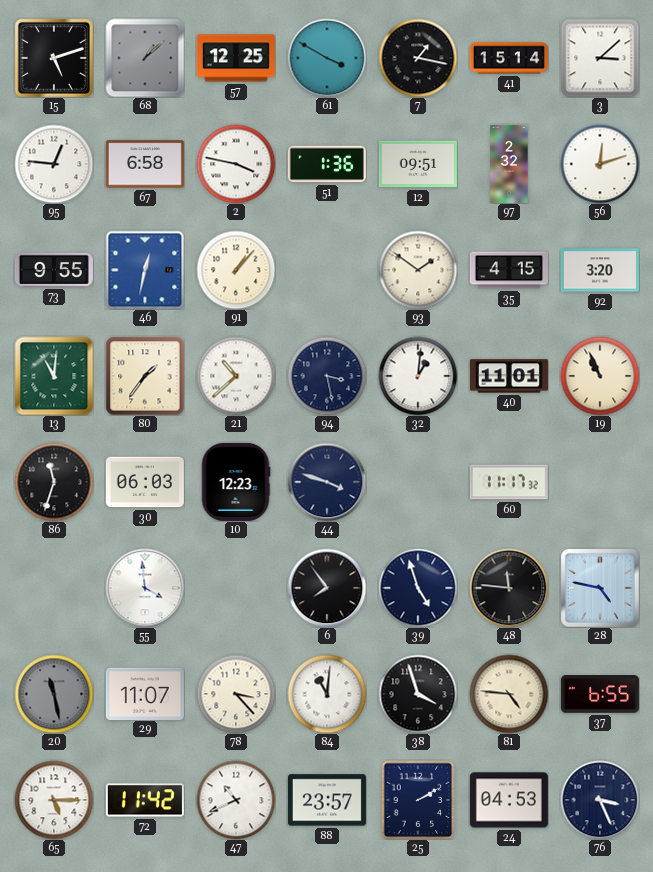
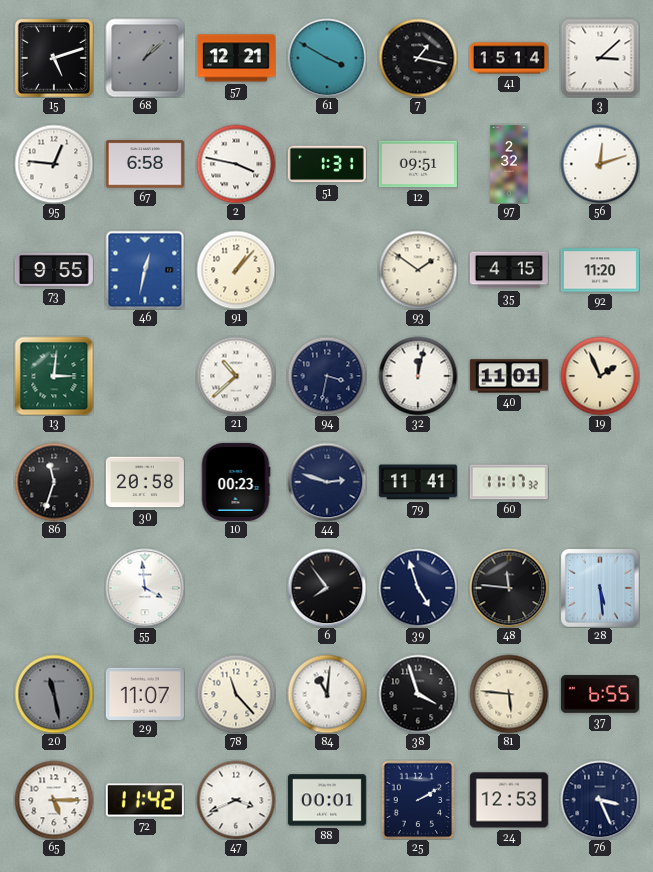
57: 12:25 -> 12:21
51: 1:36 -> 1:31
92: 3:20 -> 11:20
13: 11:01 -> 3:01
80: 1:36 -> none
94: 3:28 -> 3:32
32: 1:01 -> 12:02
19: 10:56 -> 1:56
30: 06:03 -> 20:58
10: 12:23 -> 00:23
44: 3:48 -> 2:48
79: none -> 11:41
28: 4:47 -> 5:29
78: 3:23 -> 11:23
81: 4:46 -> 5:46
47: 10:41 -> 3:41
88: 23:57 -> 00:01
24: 04:53 -> 12:53
